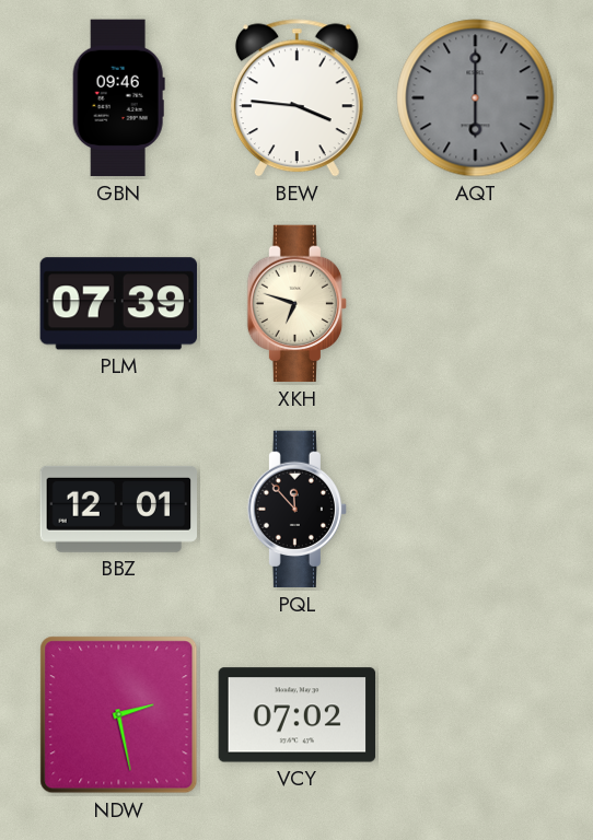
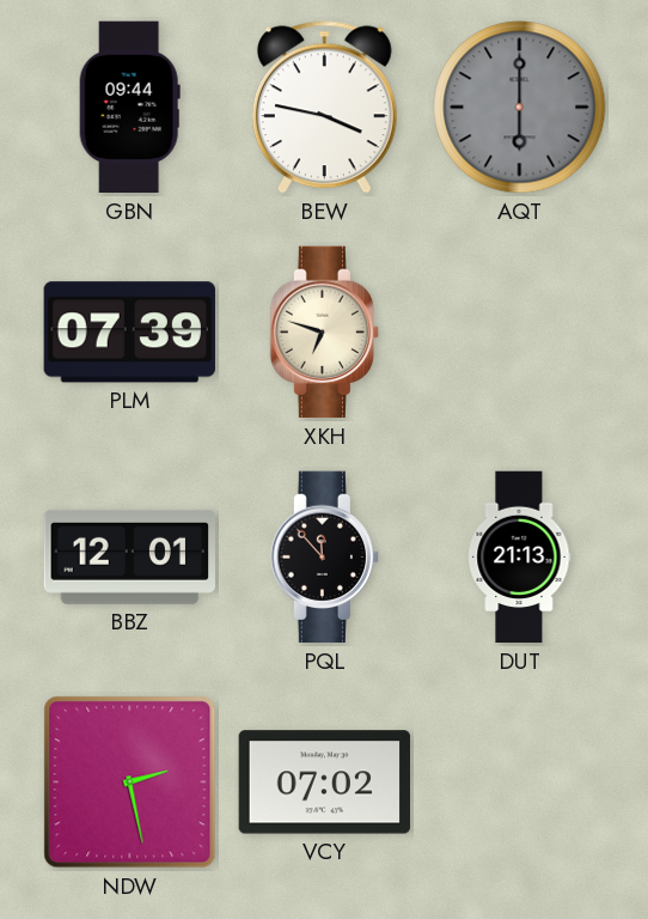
GBN: 09:46 -> 09:44
BEW: 3:46 -> 3:47
DUT: none -> 21:13
